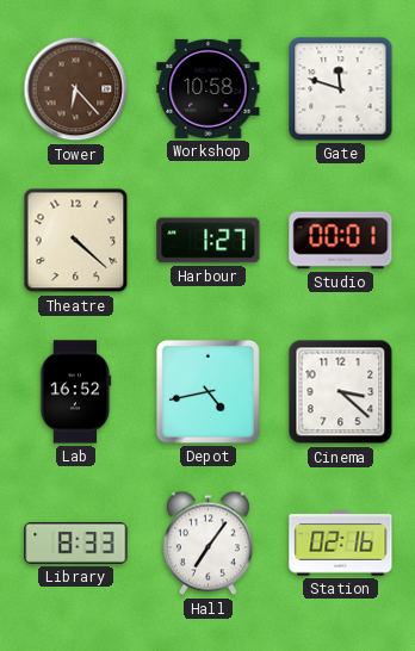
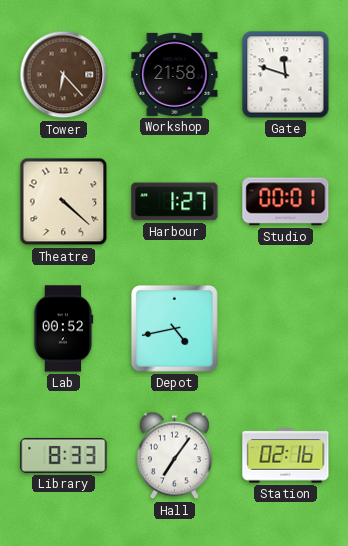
Workshop: 10:58 -> 21:58
Lab: 16:52 -> 00:52
Cinema: 3:22 -> none
